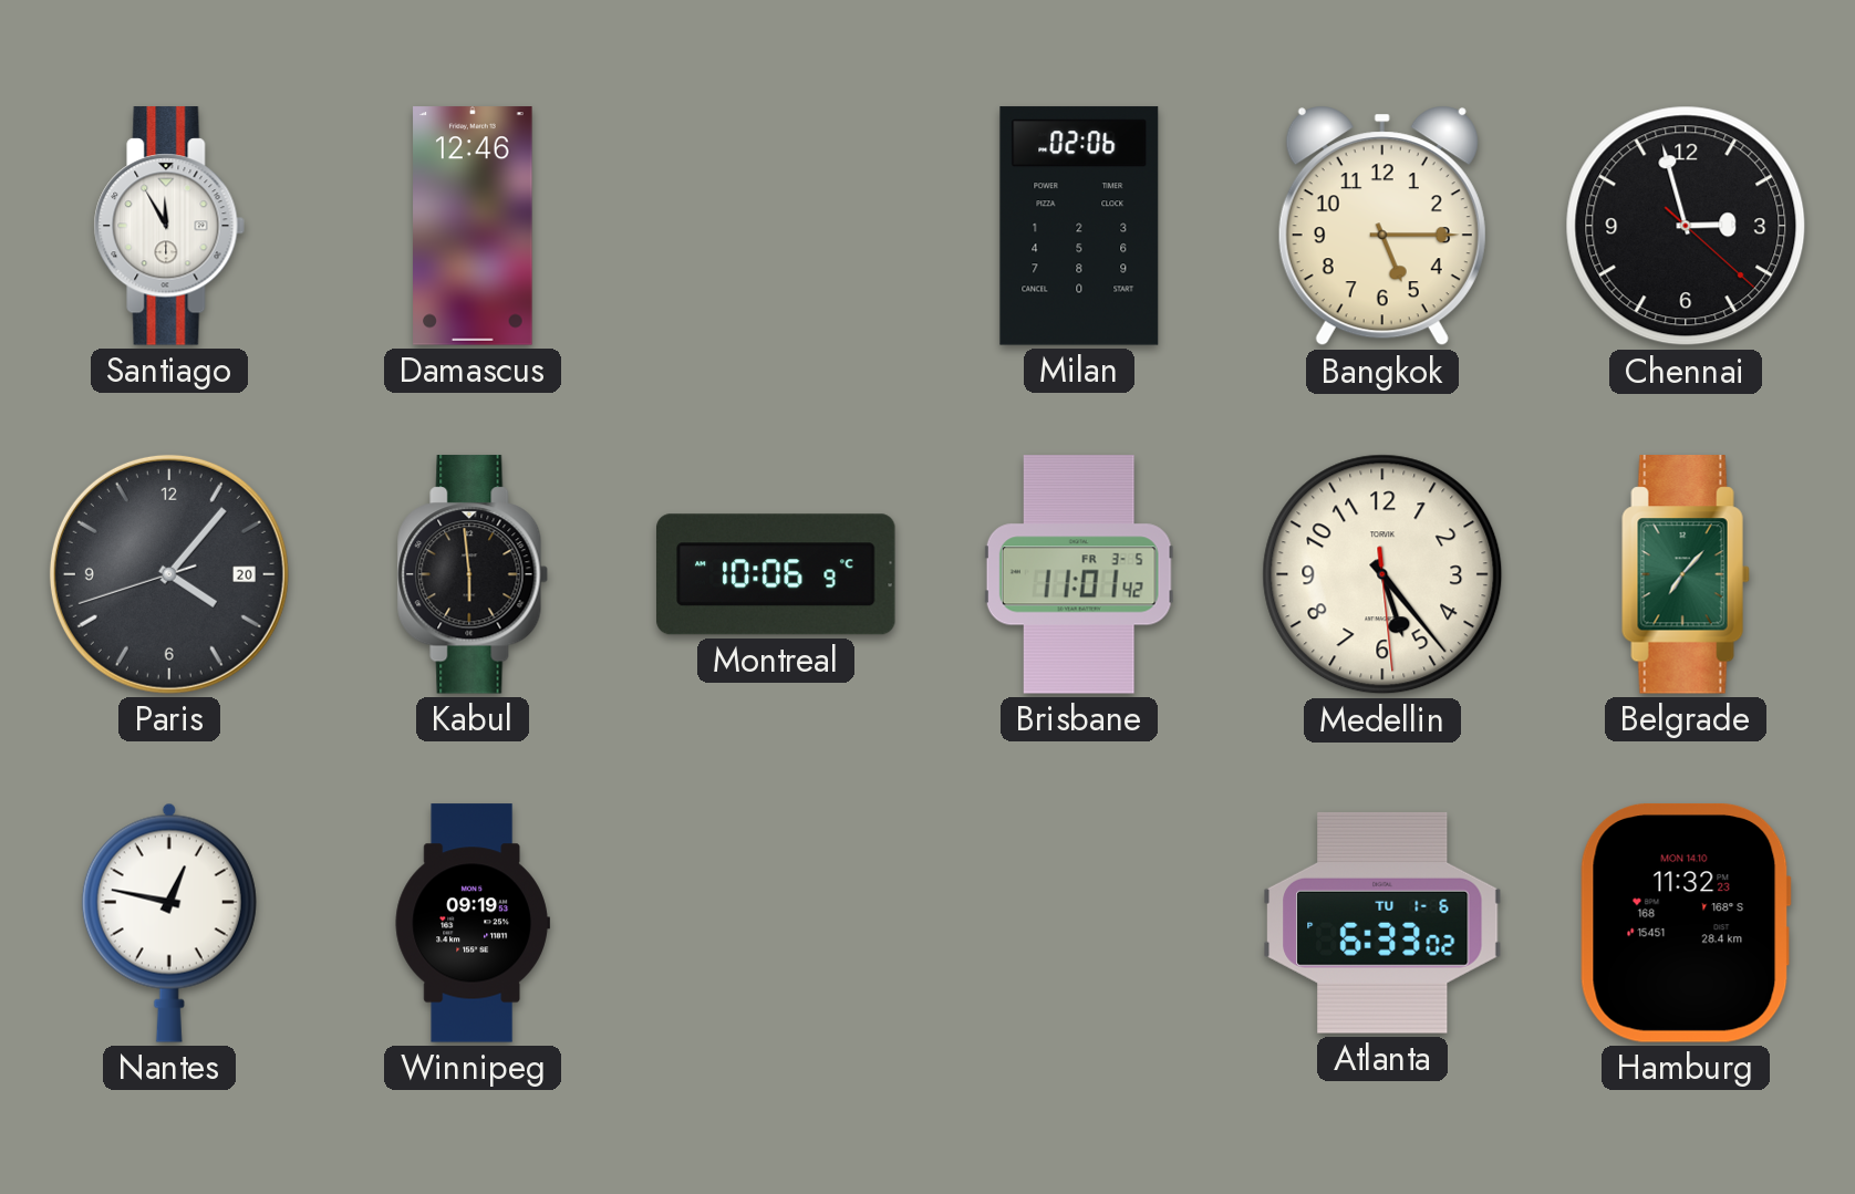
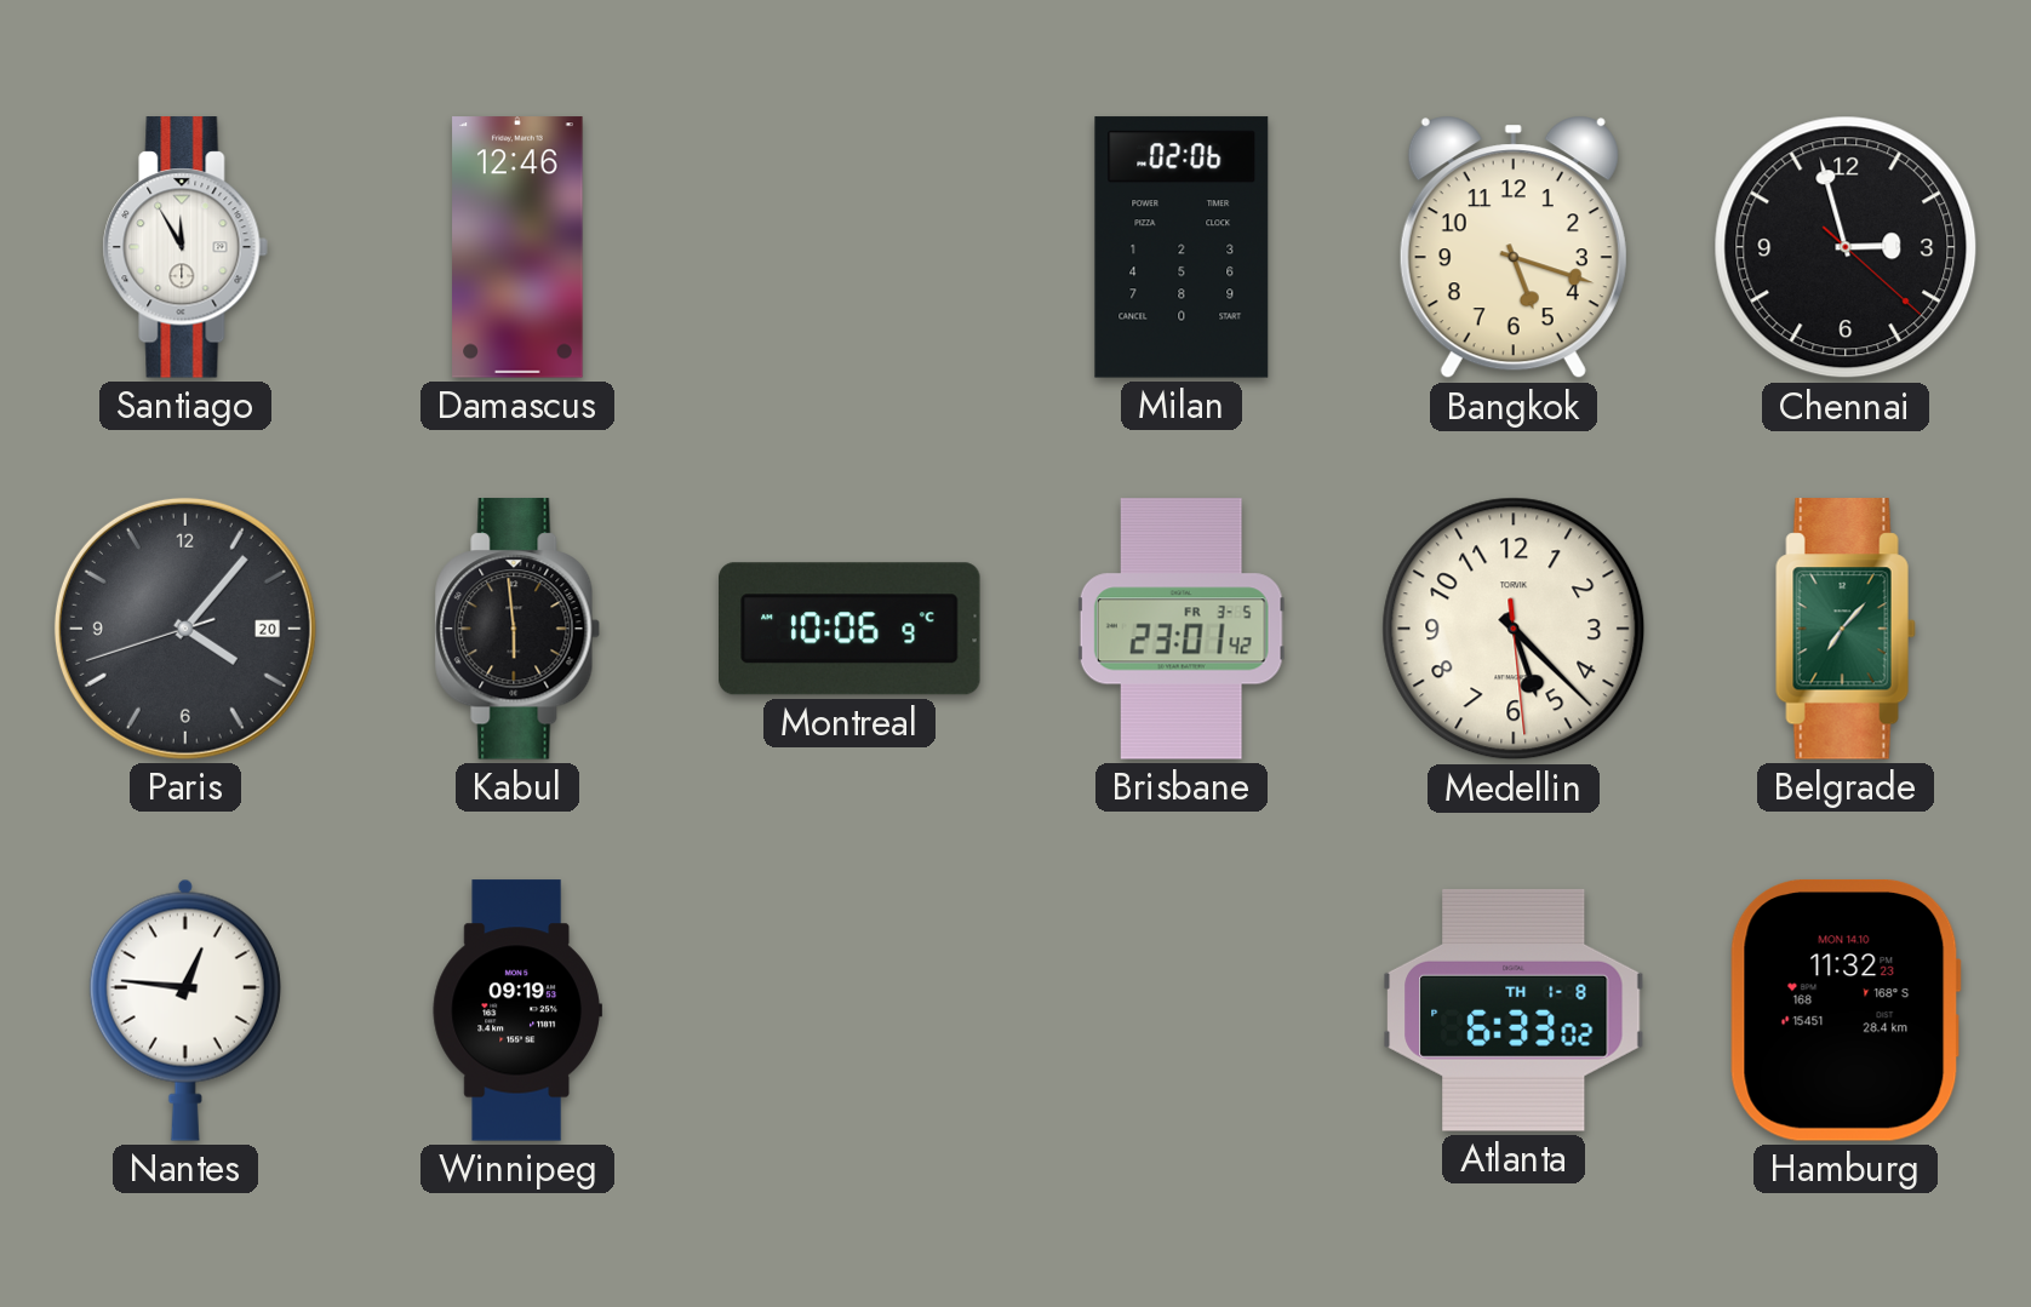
Bangkok: 5:15 -> 5:18
Brisbane: 11:01 -> 23:01
Medellin: 5:23 -> 5:22
Nantes: 12:47 -> 12:46
Atlanta date: TU 1-6 -> TH 1-8
